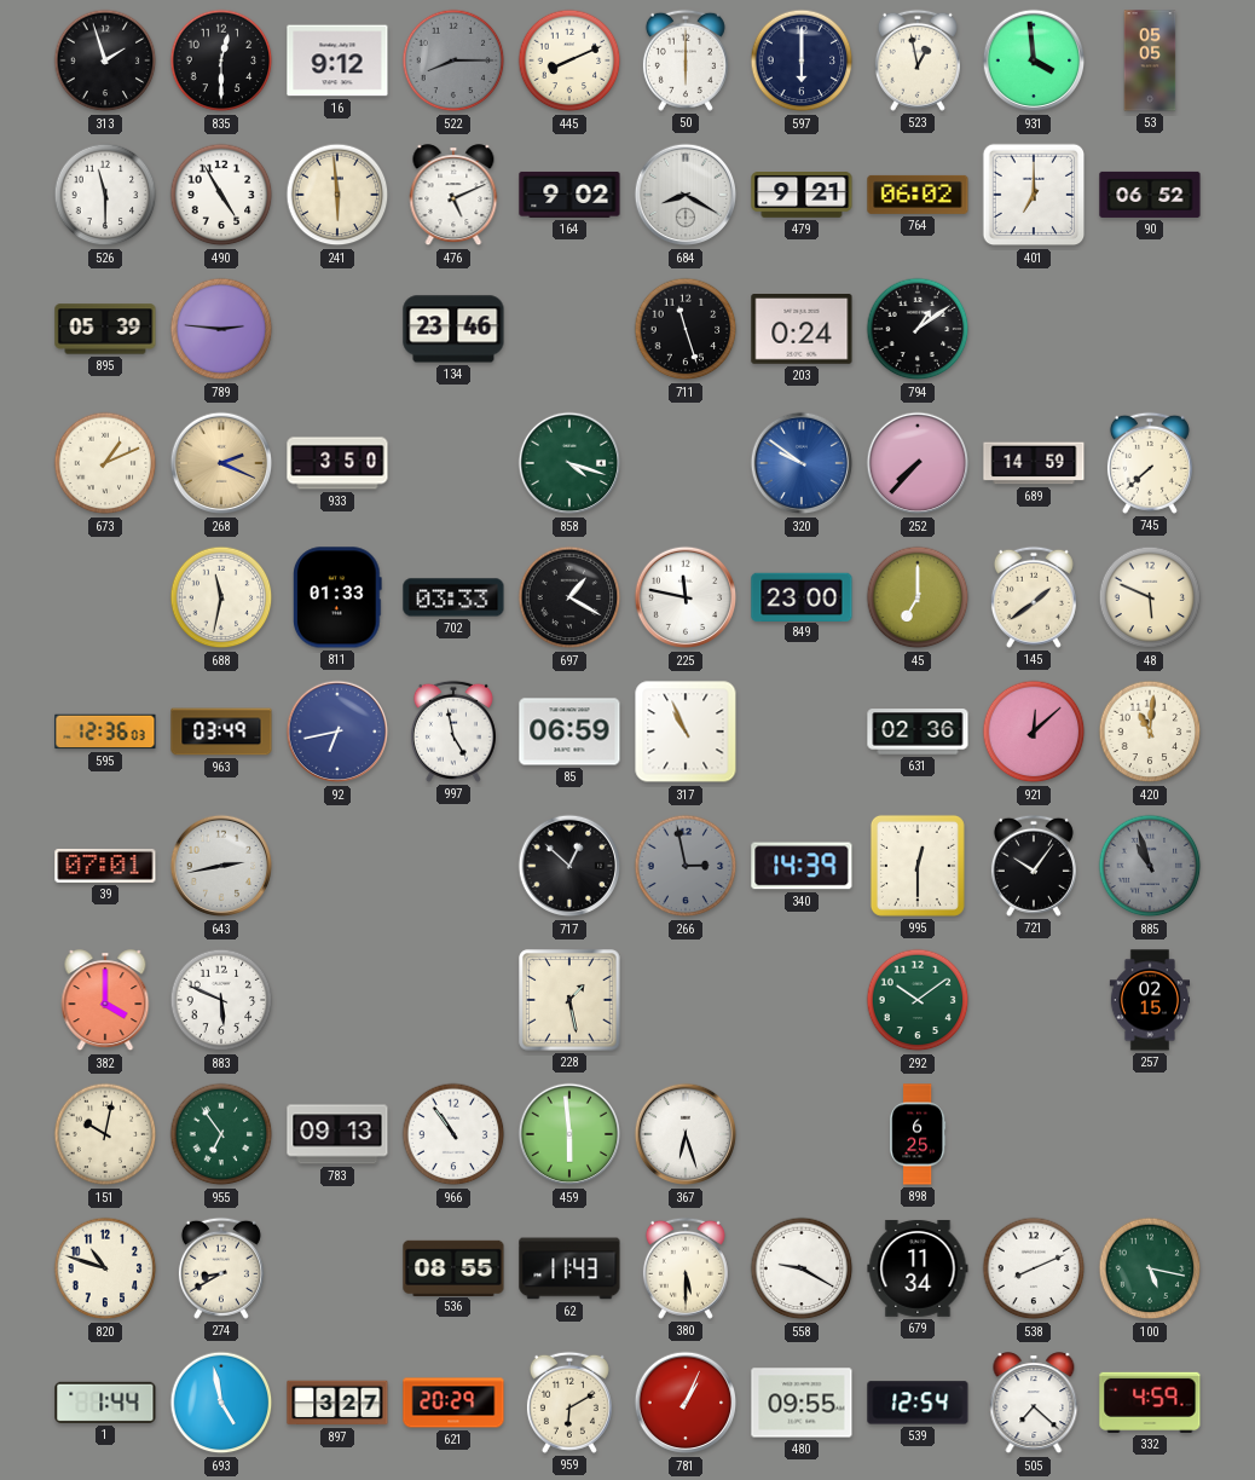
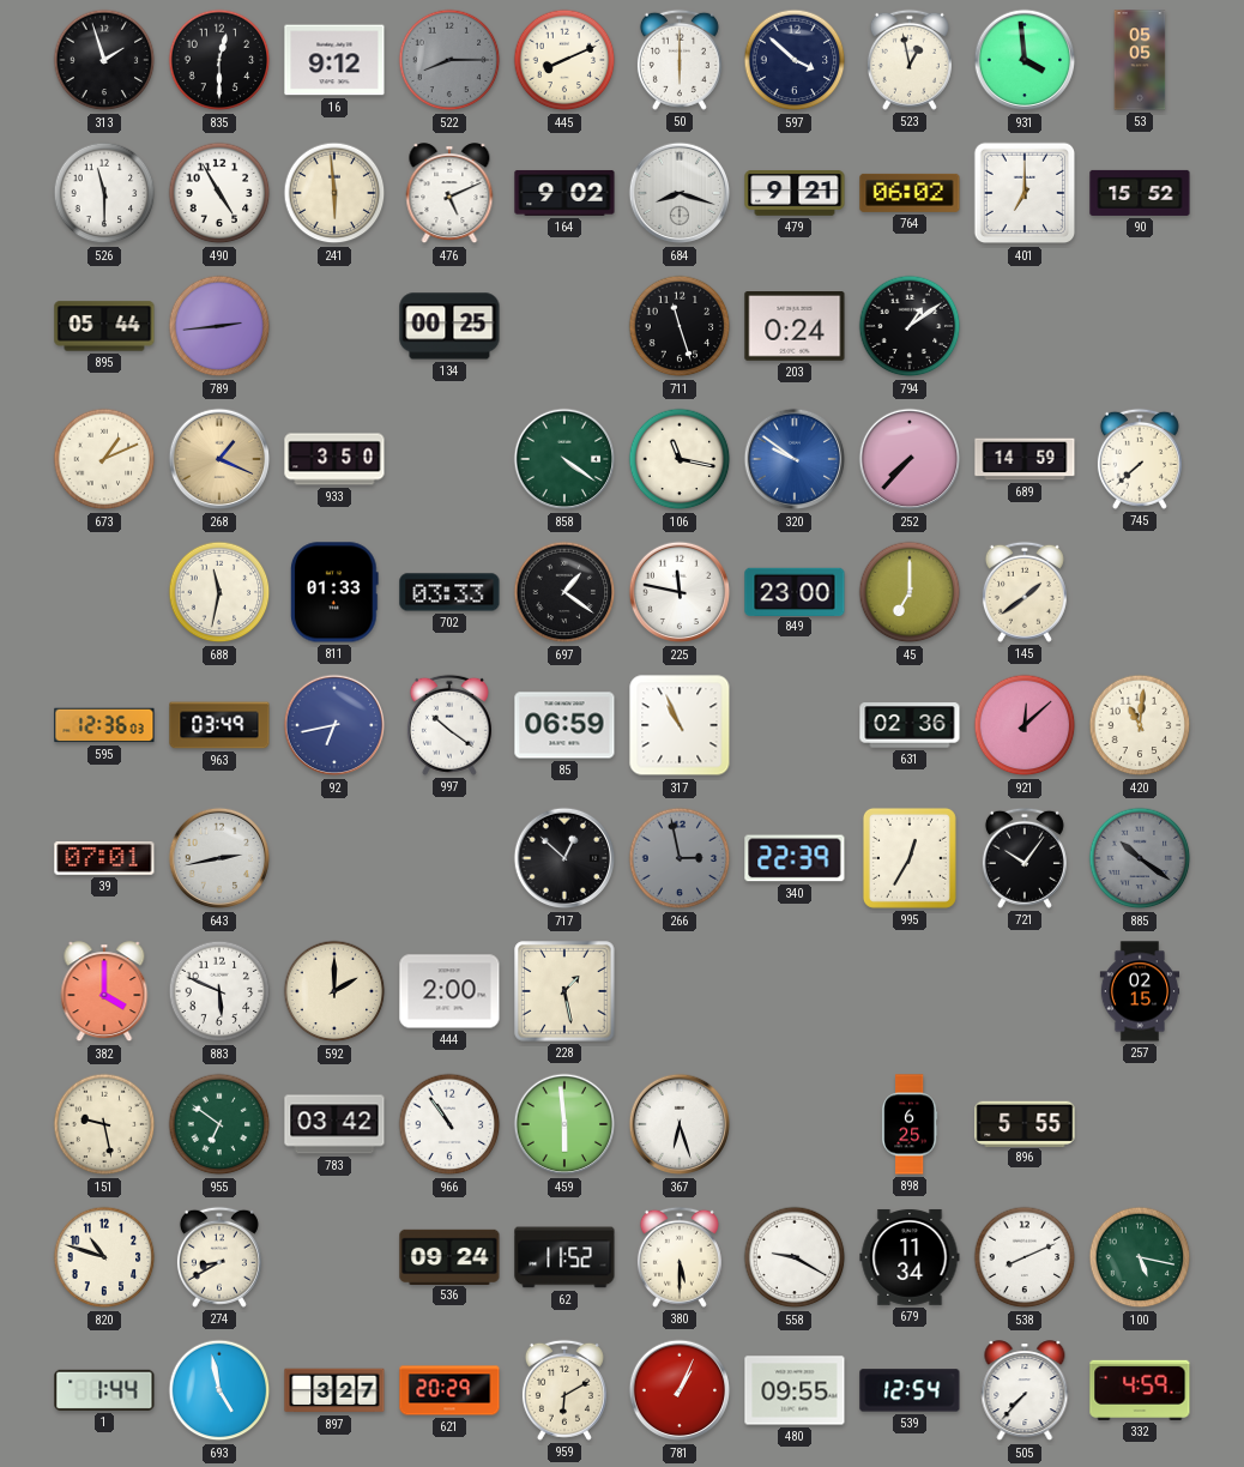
597: 6:00 -> 3:52
684: 8:20 -> 8:18
90: 06:52 -> 15:52
895: 05:39 -> 05:44
789: 2:46 -> 2:44
134: 23:46 -> 00:25
268: 2:19 -> 1:19
858: 4:18 -> 4:21
106: none -> 11:17
697: 1:20 -> 1:21
48: 5:49 -> none
997: 4:58 -> 10:21
340: 14:39 -> 22:39
995: 12:30 -> 12:35
885: 10:57 -> 10:21
592: none -> 2:00
444: none -> 2:00
292: 10:09 -> none
151: 10:02 -> 9:28
955: 6:54 -> 6:51
783: 09:13 -> 03:42
896: none -> 5:55
536: 08:55 -> 09:24
62: 11:43 -> 11:52
505: 7:22 -> 7:37
